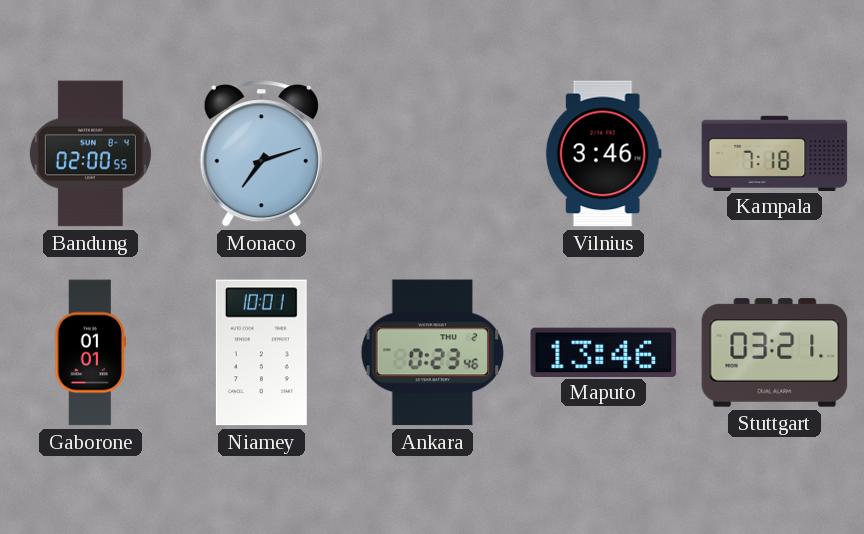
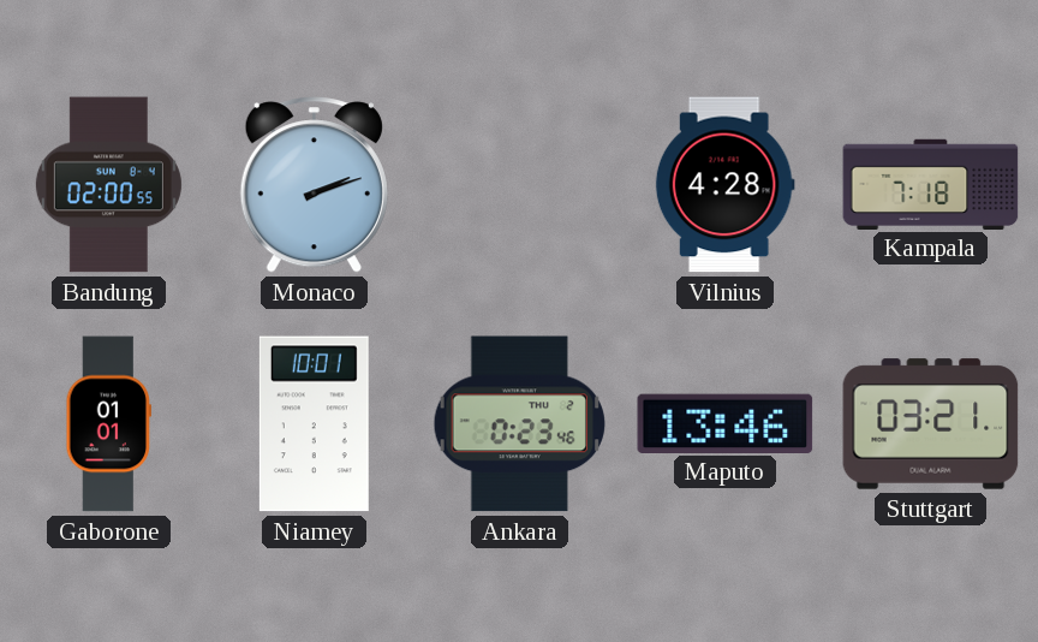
Monaco: 7:12 -> 2:12
Vilnius: 3:46 -> 4:28
